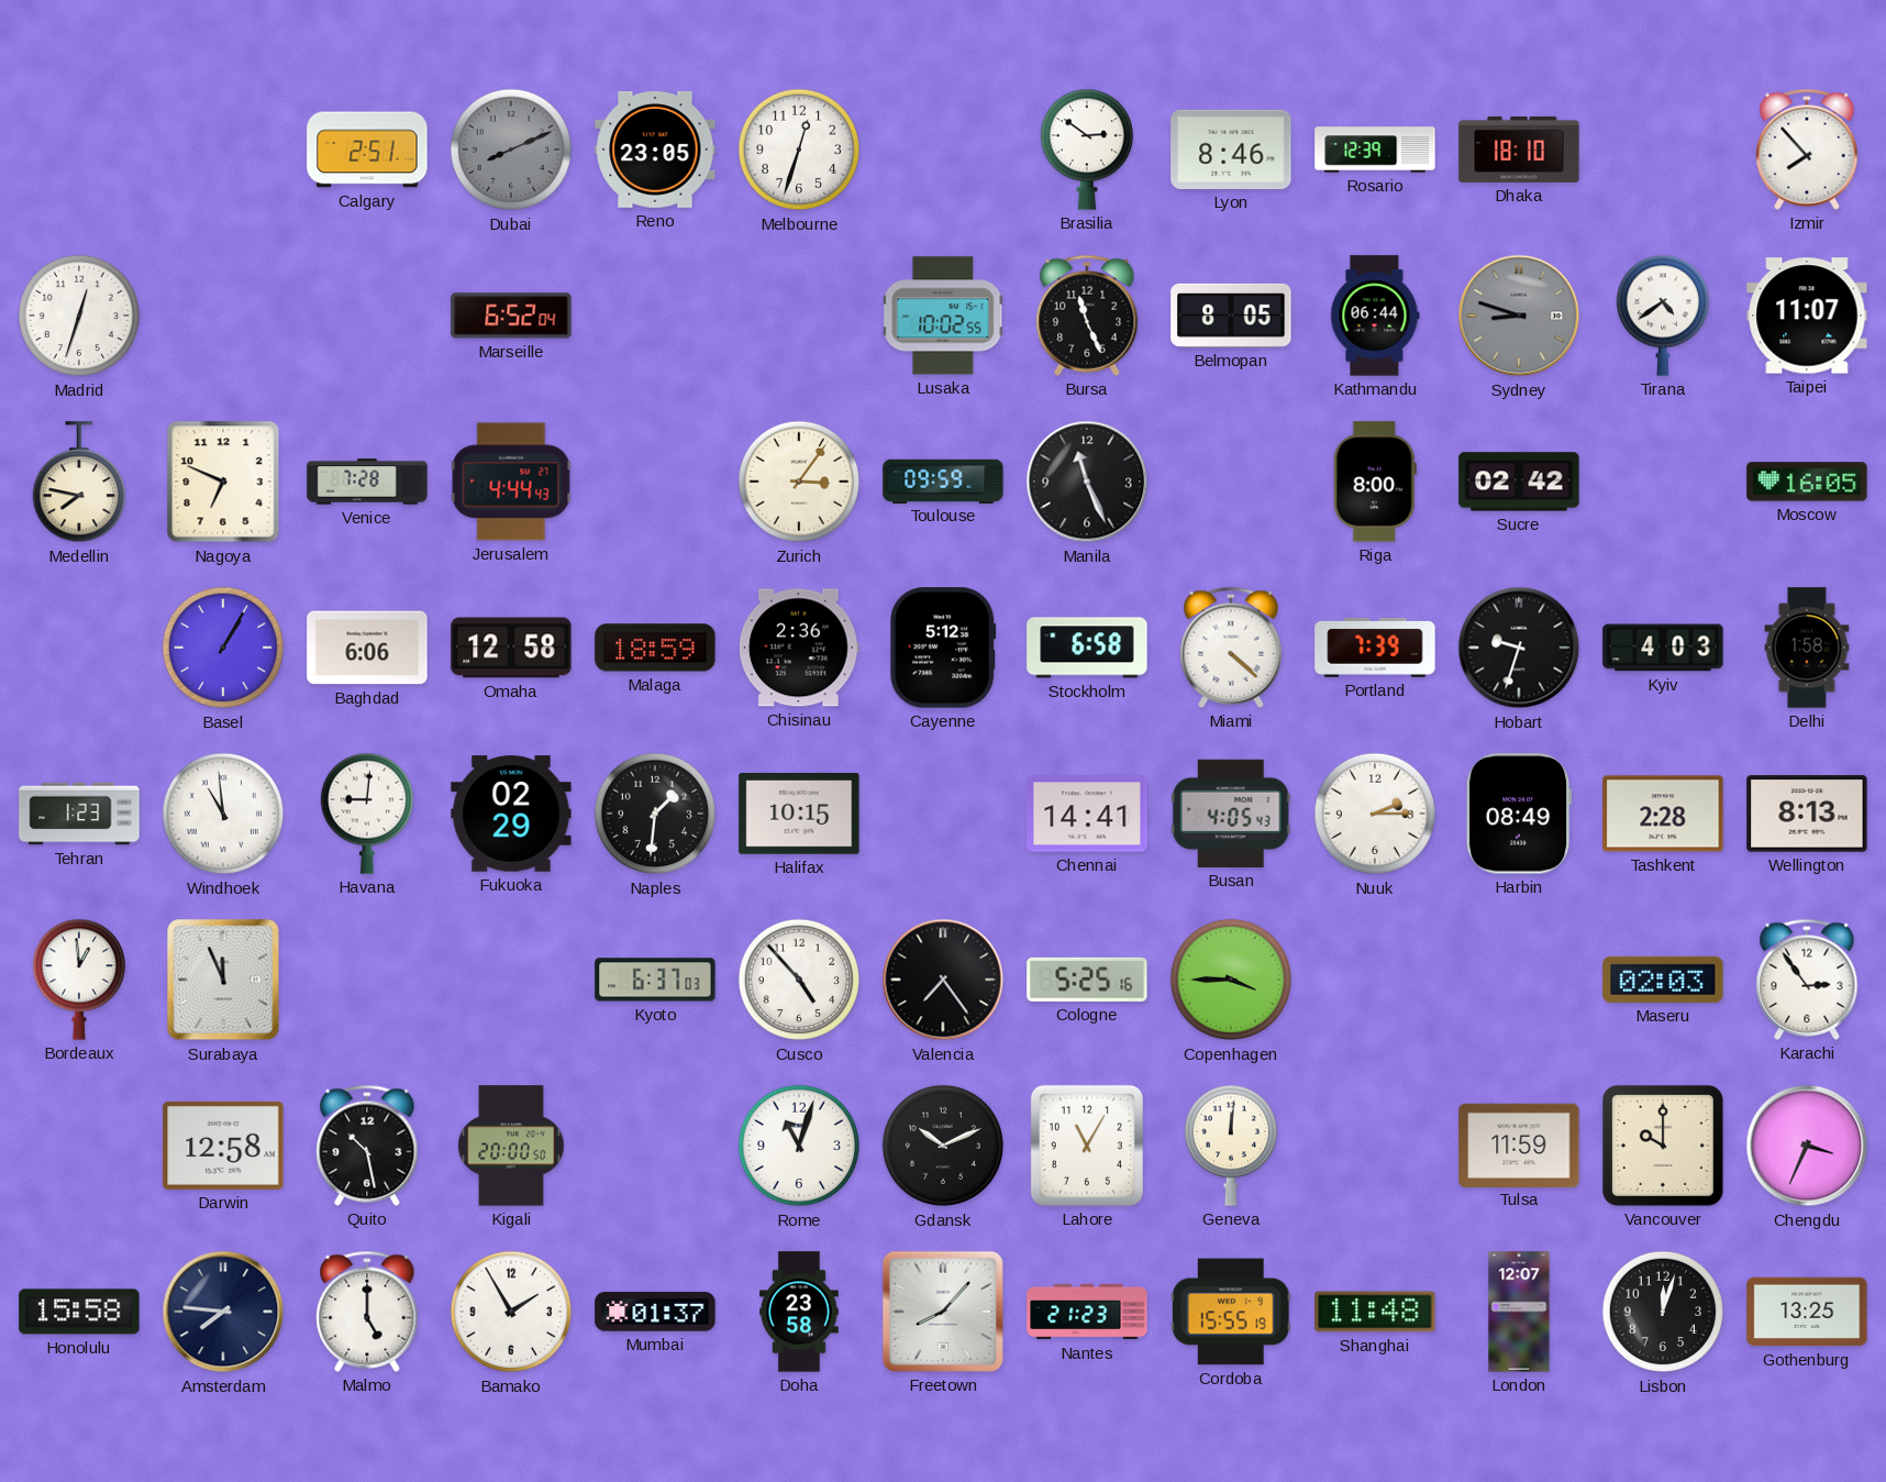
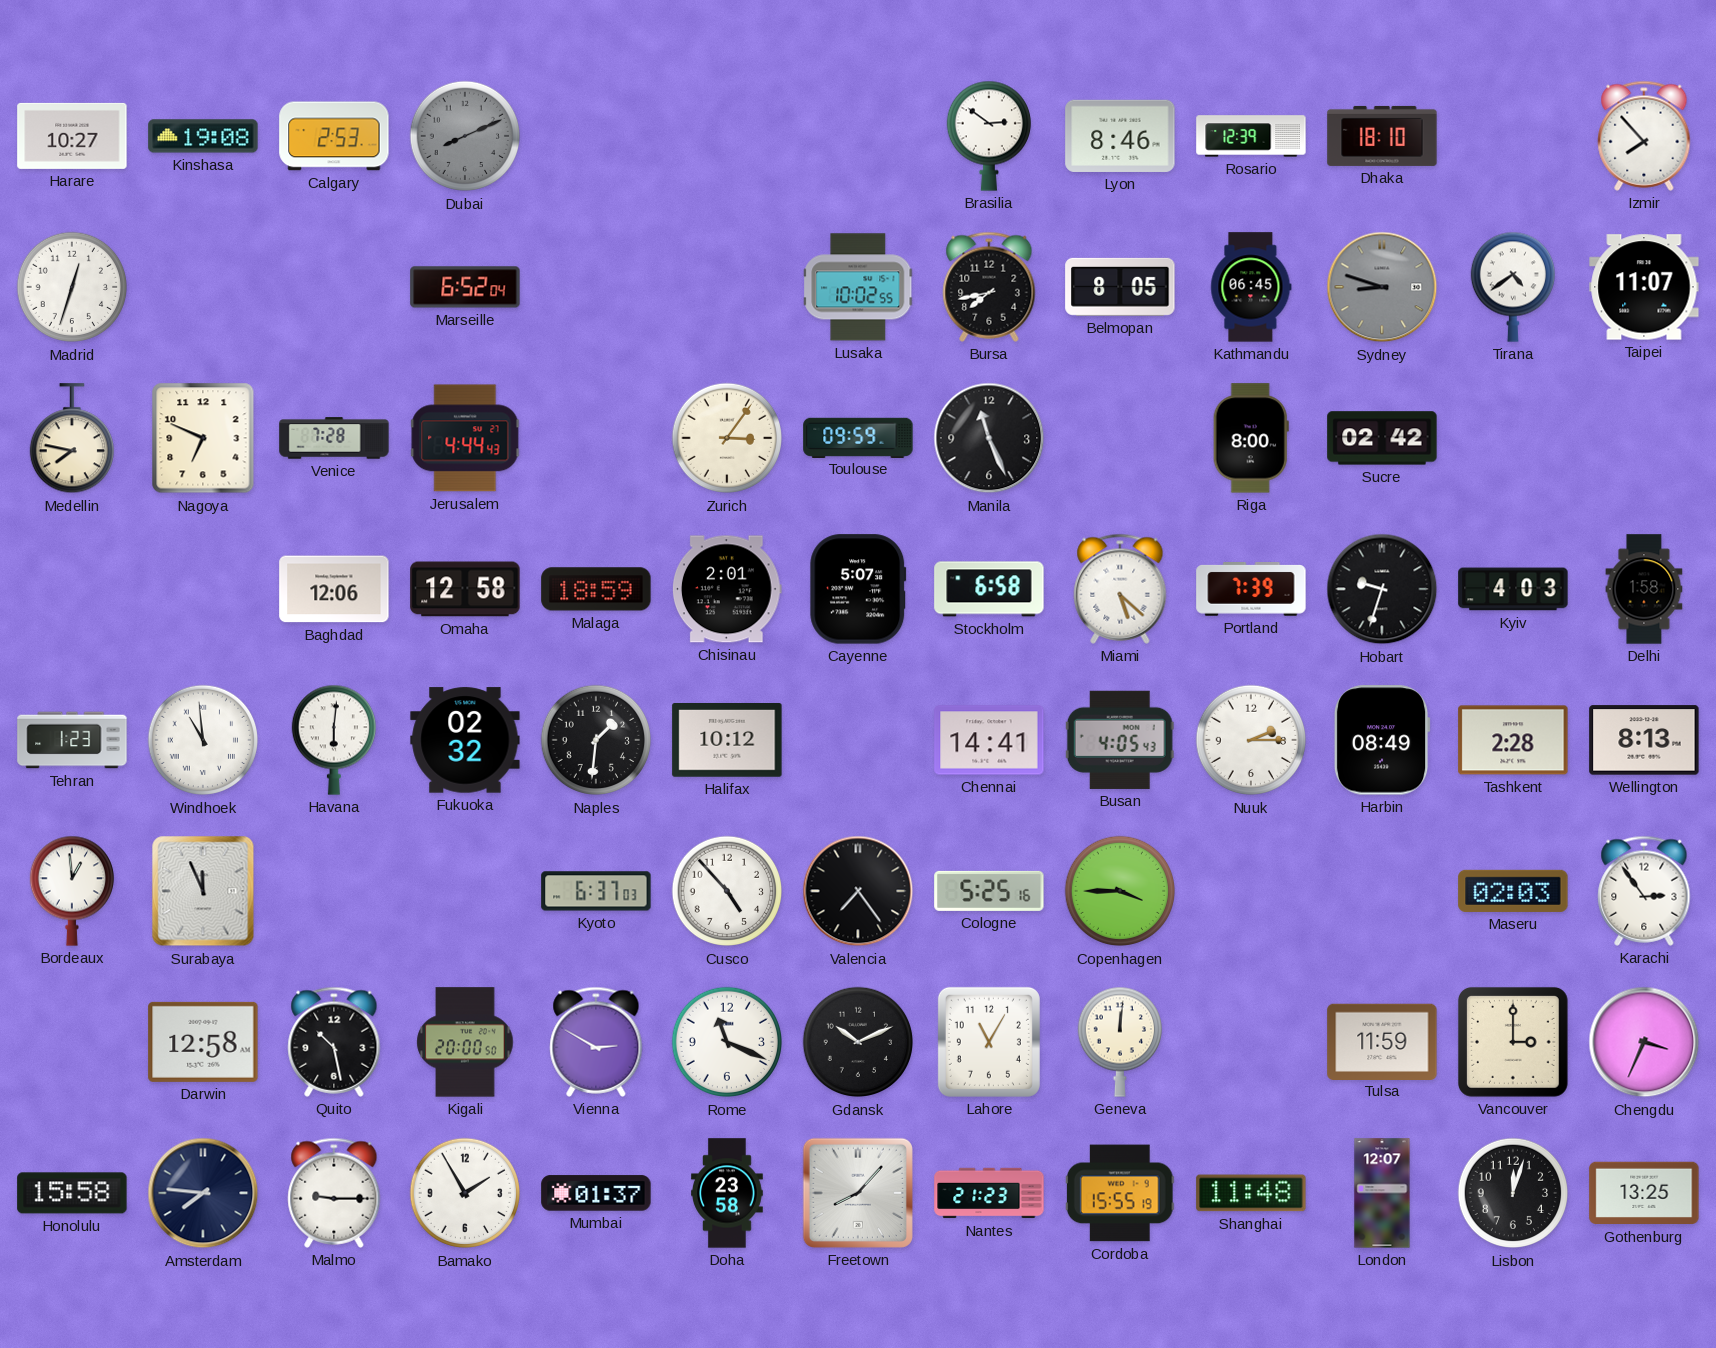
Harare: none -> 10:27
Kinshasa: none -> 19:08
Calgary: 2:51 -> 2:53
Reno: 23:05 -> none
Melbourne: 12:33 -> none
Bursa: 11:26 -> 7:43
Kathmandu: 06:44 -> 06:45
Moscow: 16:05 -> none
Basel: 1:05 -> none
Baghdad: 6:06 -> 12:06
Chisinau: 2:36 -> 2:01
Cayenne: 5:12 -> 5:07
Miami: 4:22 -> 5:22
Havana: 9:01 -> 6:01
Fukuoka: 02:29 -> 02:32
Halifax: 10:15 -> 10:12
Vienna: none -> 2:50
Rome: 11:03 -> 11:19
Vancouver: 10:00 -> 3:00
Malmo: 5:00 -> 9:15
